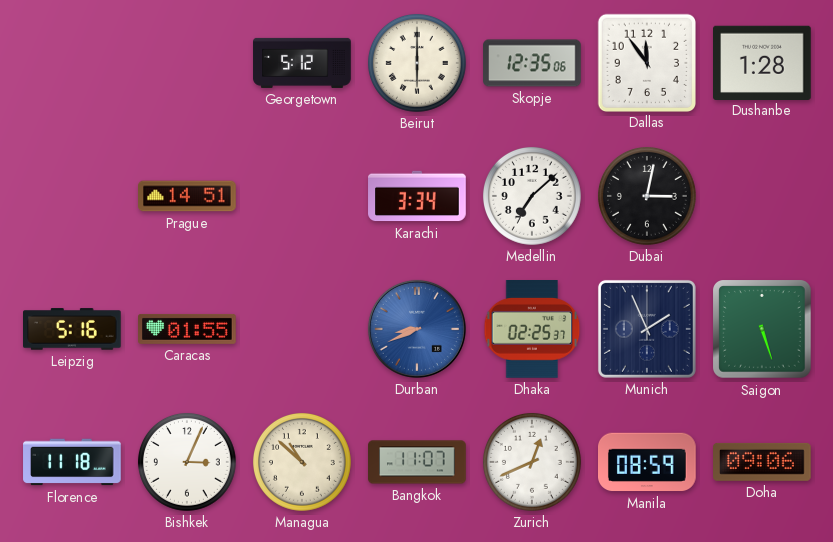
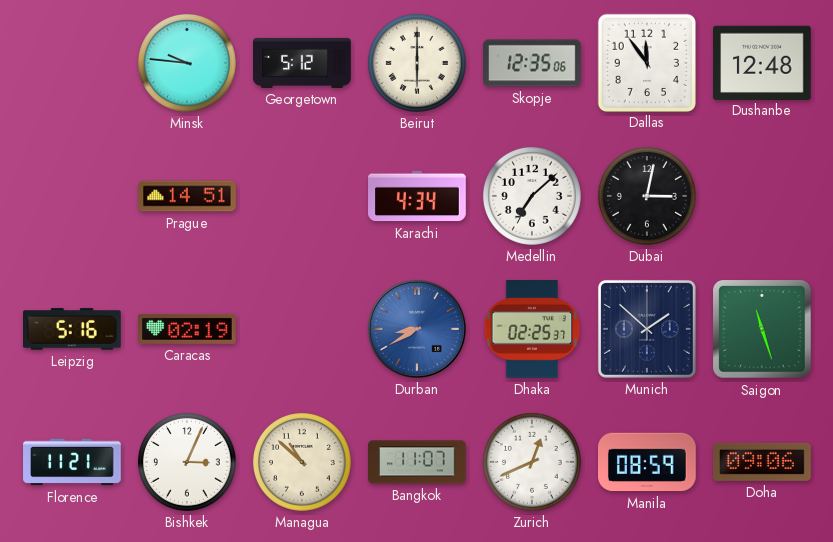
Minsk: none -> 9:46
Dushanbe: 1:28 -> 12:48
Karachi: 3:34 -> 4:34
Caracas: 01:55 -> 02:19
Durban: 8:41 -> 8:40
Munich: 1:56 -> 1:52
Saigon: 5:27 -> 11:27
Florence: 11:18 -> 11:21
